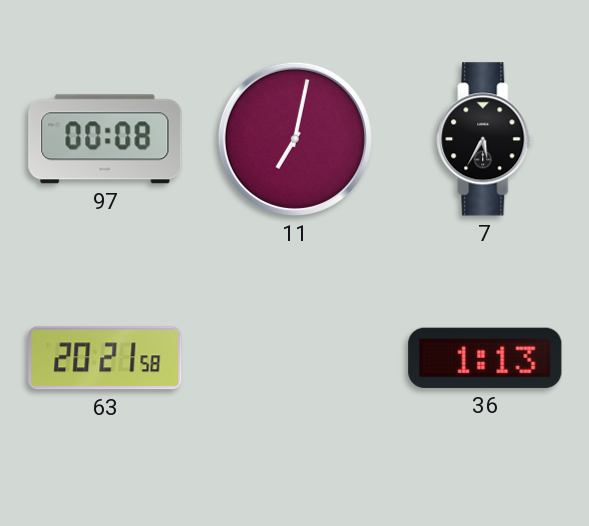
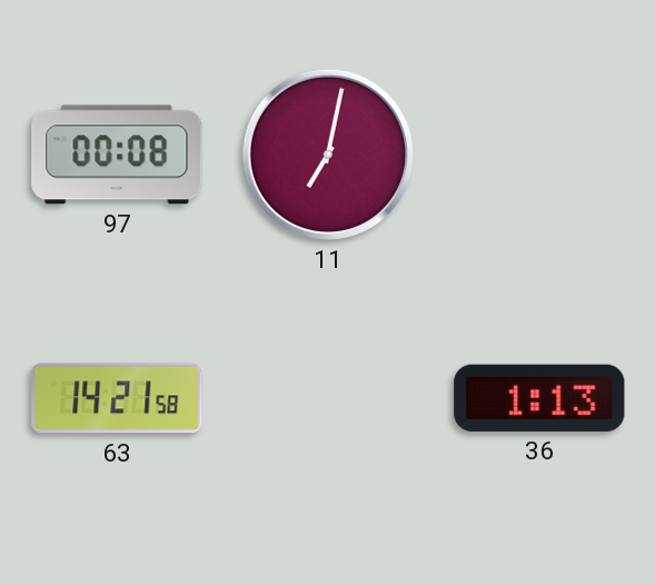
7: 5:35 -> none
63: 20:21 -> 14:21
